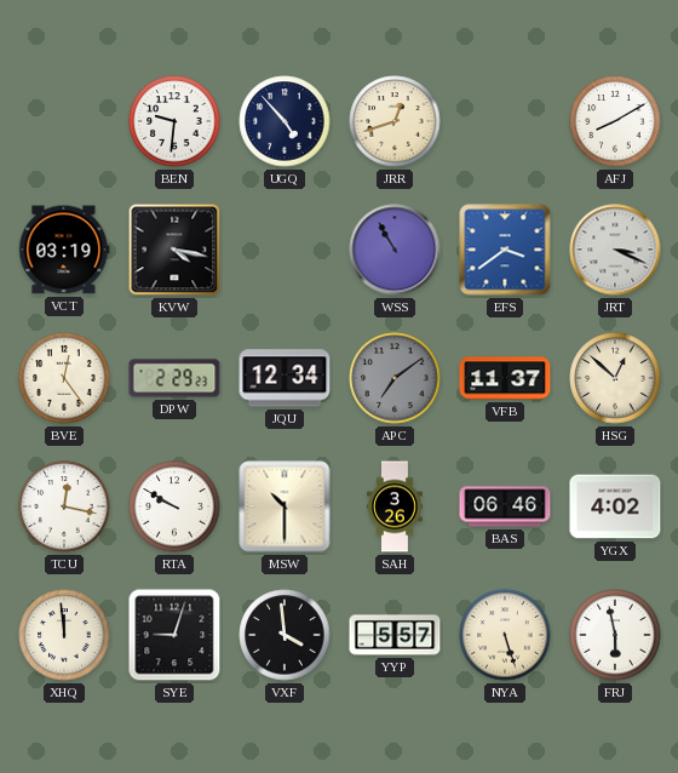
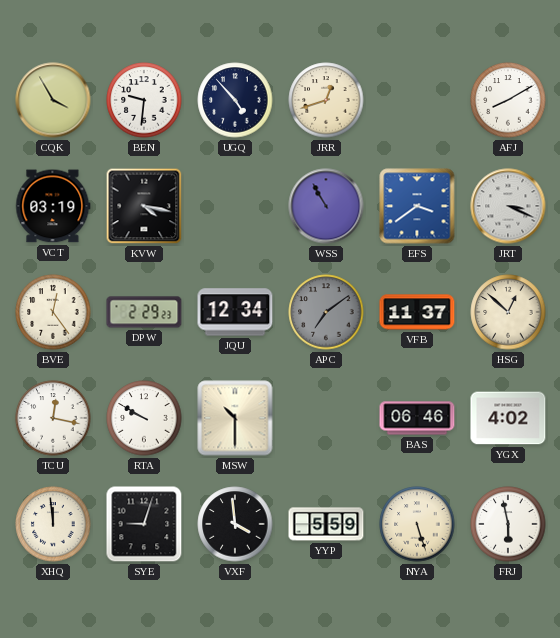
CQK: none -> 3:55
SAH: 3:26 -> none
YYP: 5:57 -> 5:59
